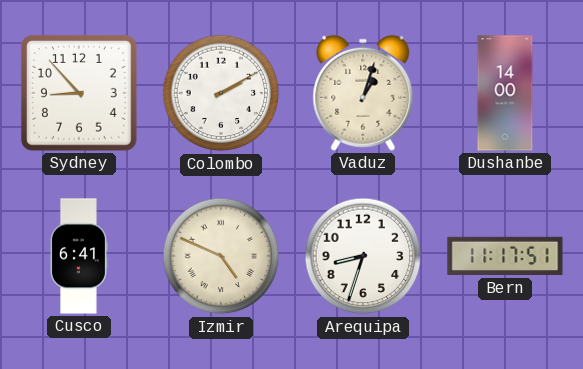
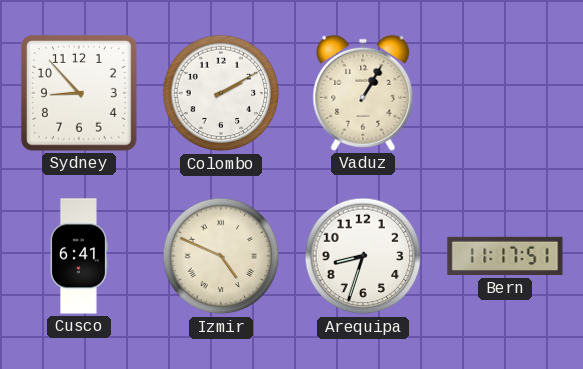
Vaduz: 1:03 -> 1:05
Dushanbe: 14:00 -> none
